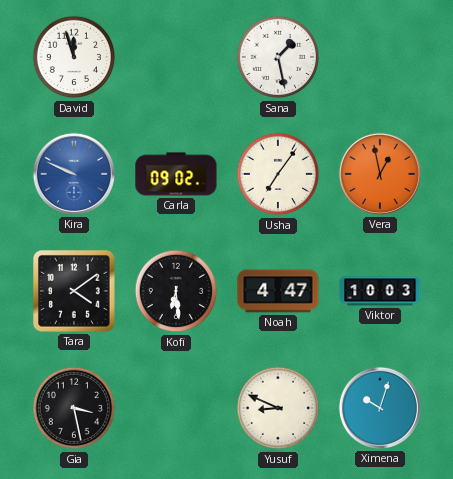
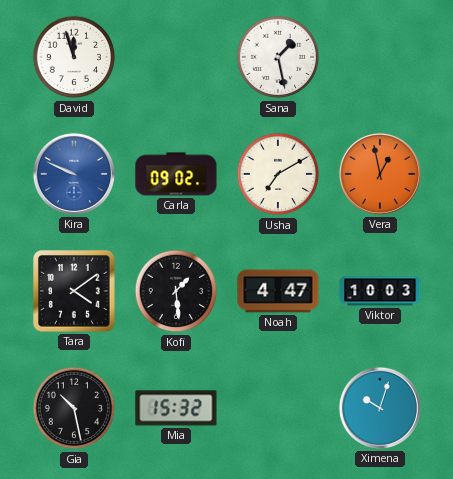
Usha: 7:06 -> 7:10
Kofi: 6:29 -> 1:29
Gia: 3:28 -> 10:28
Mia: none -> 15:32
Yusuf: 8:49 -> none
